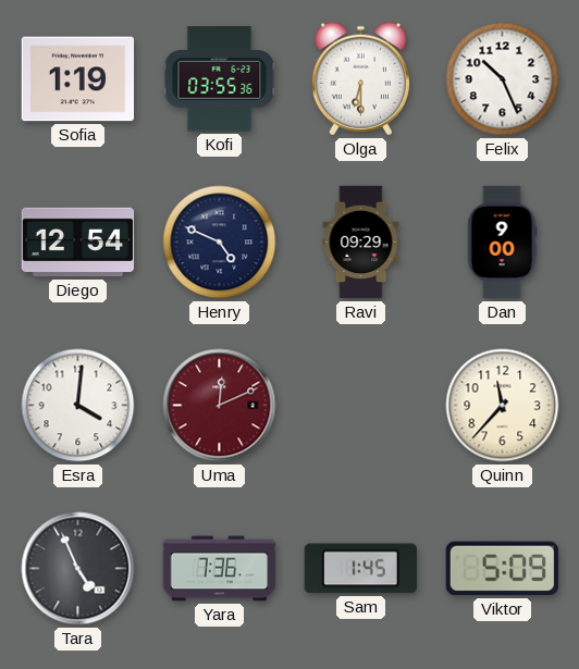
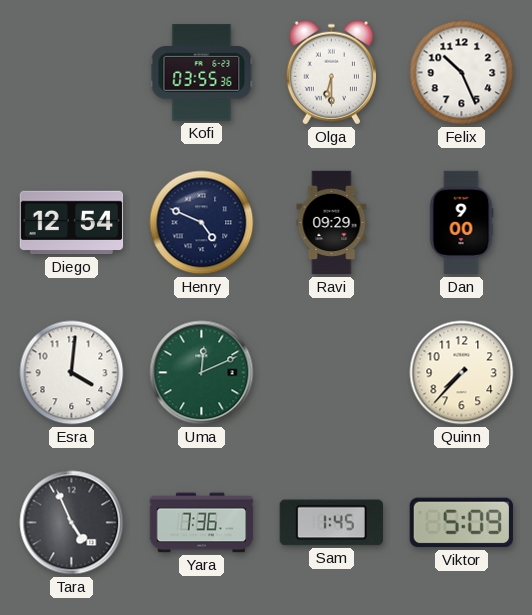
Sofia: 1:19 -> none
Uma dial: burgundy -> green
Quinn: 11:37 -> 7:37
